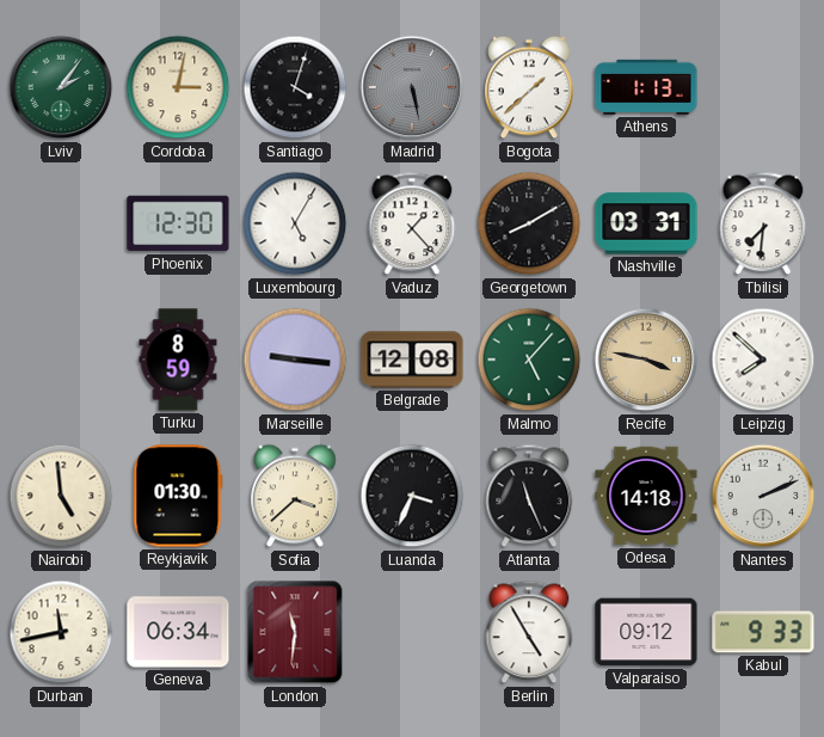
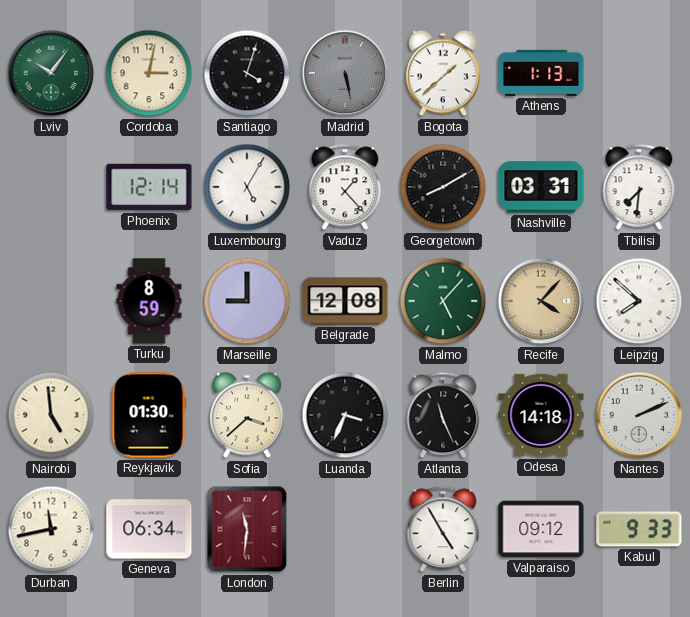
Lviv: 2:06 -> 10:06
Phoenix: 12:30 -> 12:14
Marseille: 9:16 -> 9:00
Recife: 3:47 -> 4:07
